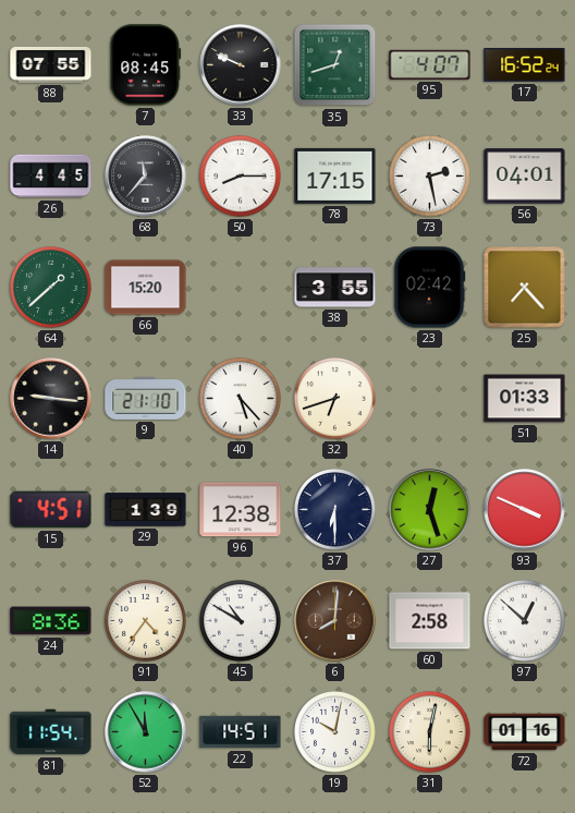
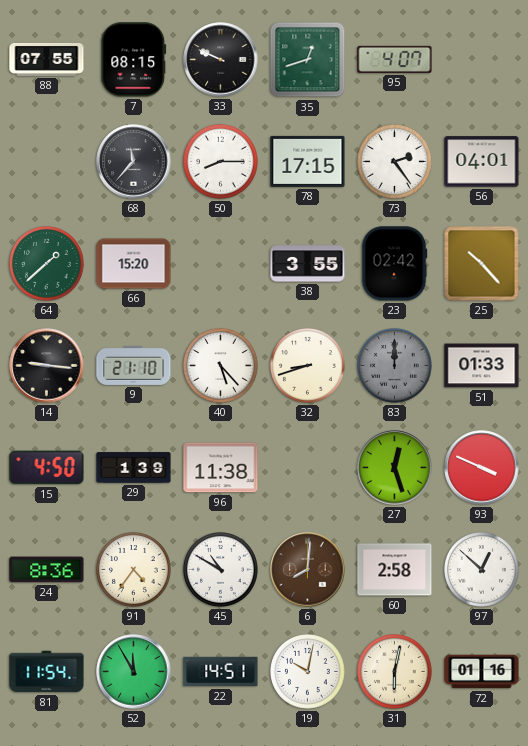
7: 08:45 -> 08:15
17: 16:52 -> none
26: 4:45 -> none
73: 2:28 -> 2:24
25: 7:23 -> 10:23
32: 6:42 -> 8:42
83: none -> 12:00
15: 4:51 -> 4:50
96: 12:38 -> 11:38
37: 6:30 -> none
